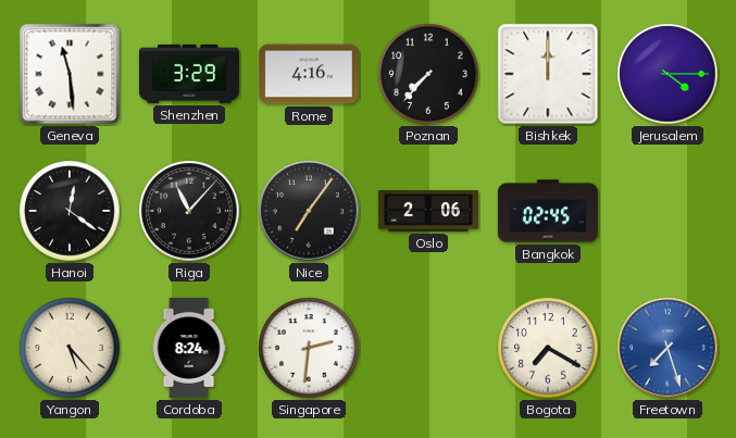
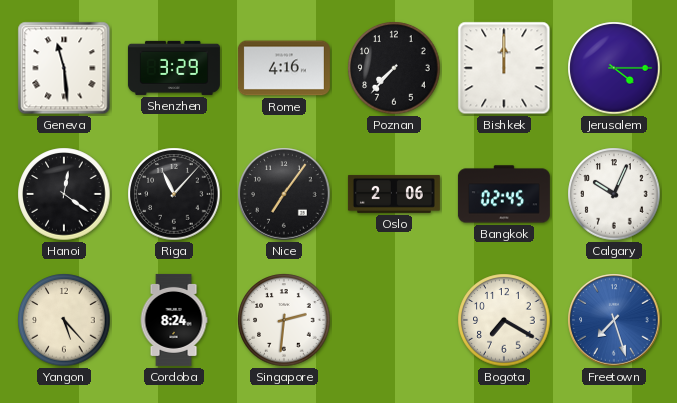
Calgary: none -> 10:04
